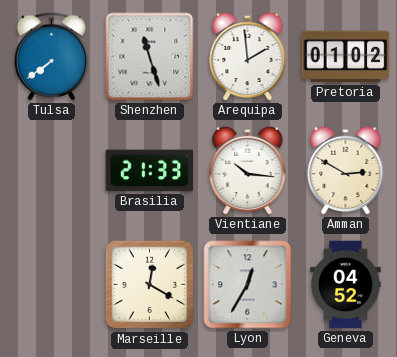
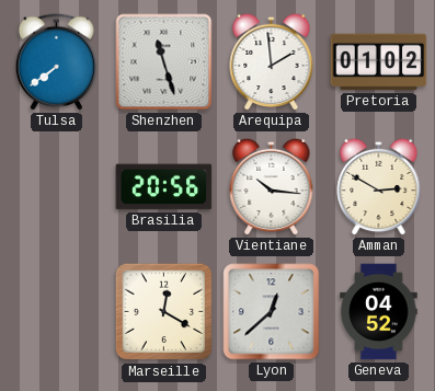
Brasilia: 21:33 -> 20:56
Lyon: 12:35 -> 12:38
